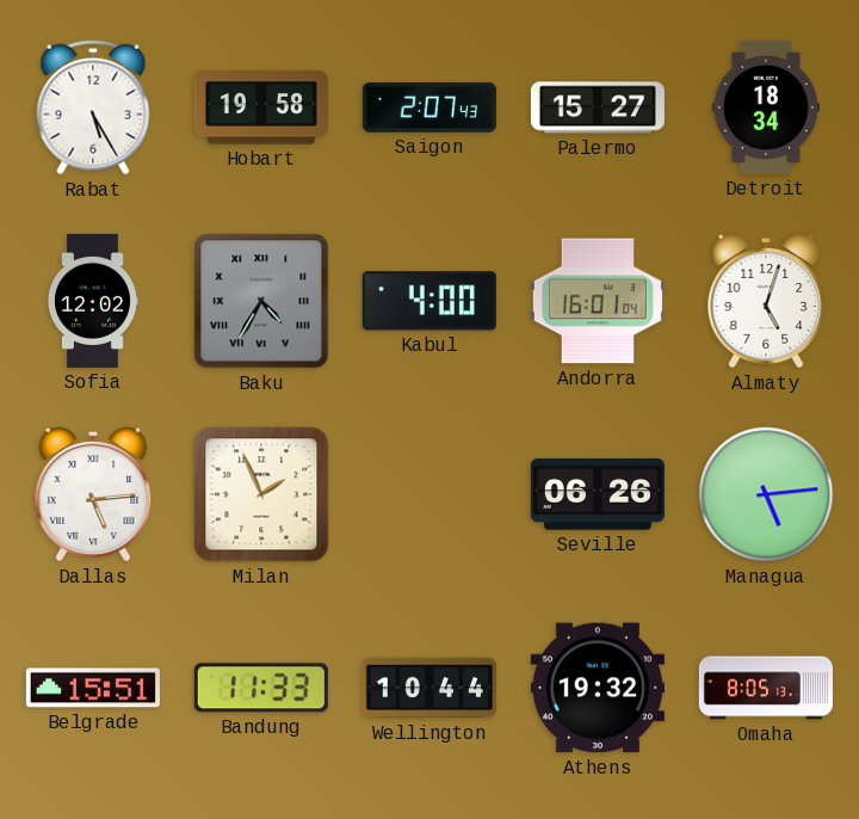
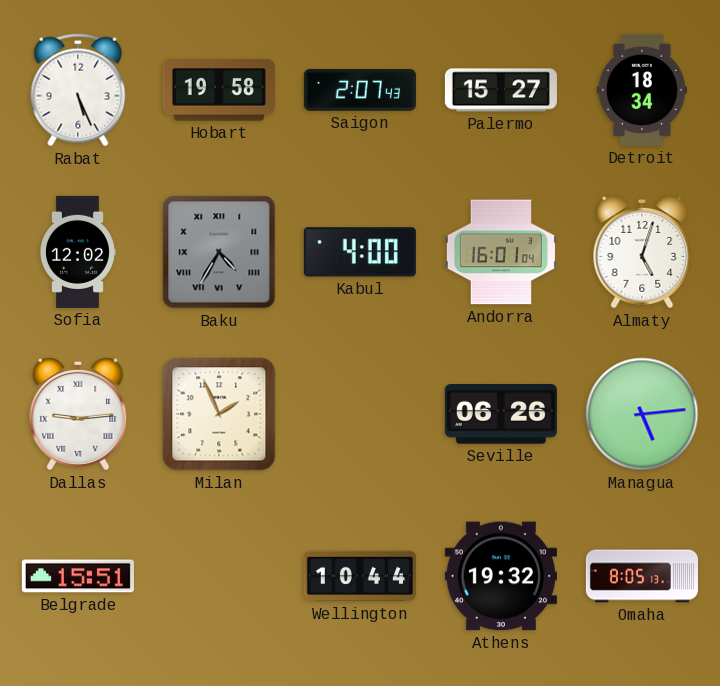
Rabat: 5:25 -> 5:26
Dallas: 5:14 -> 9:14
Bandung: 11:33 -> none
